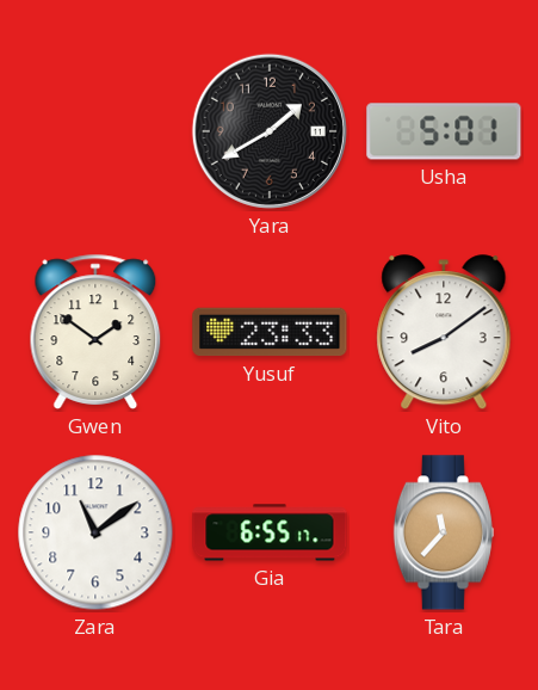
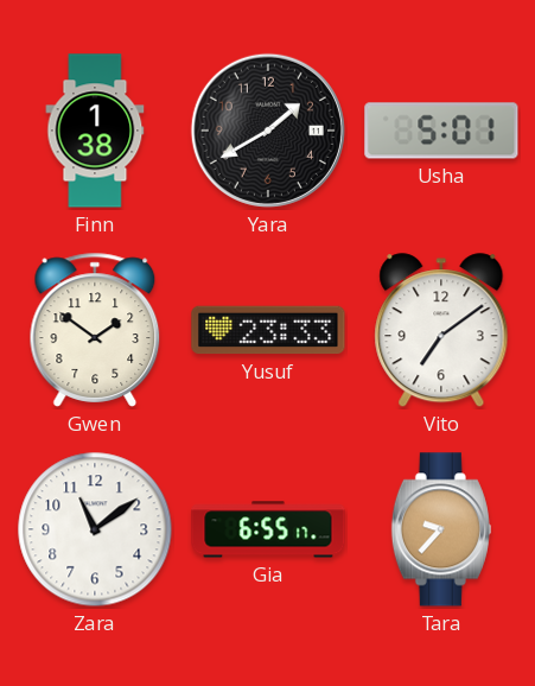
Finn: none -> 1:38
Vito: 8:09 -> 7:09
Tara: 11:37 -> 9:37
